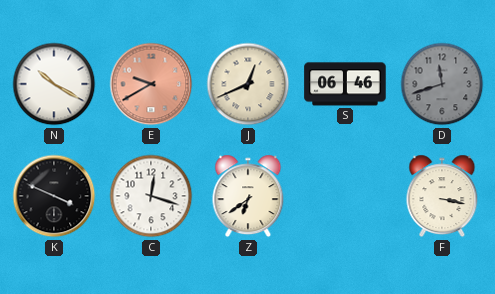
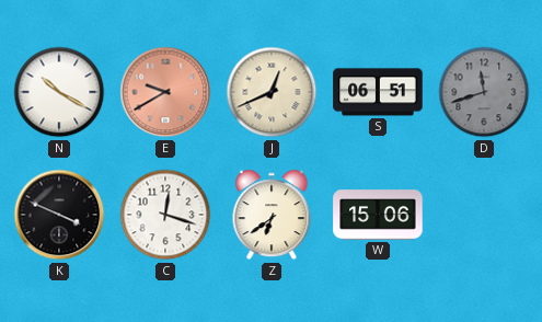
S: 06:46 -> 06:51
W: none -> 15:06
F: 3:17 -> none
